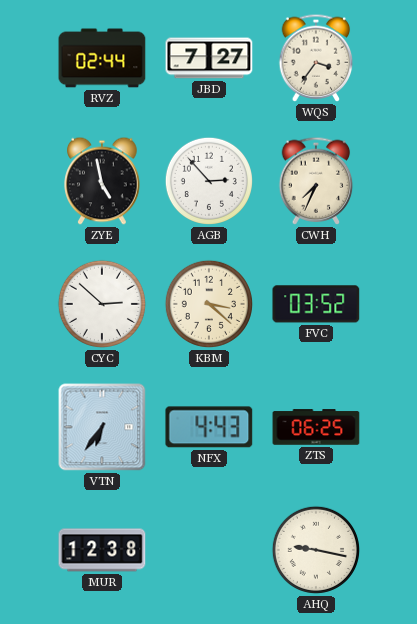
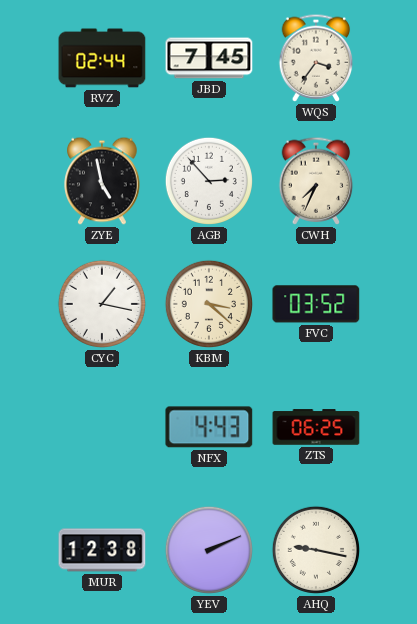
JBD: 7:27 -> 7:45
CYC: 2:52 -> 1:17
VTN: 6:36 -> none
YEV: none -> 2:11
